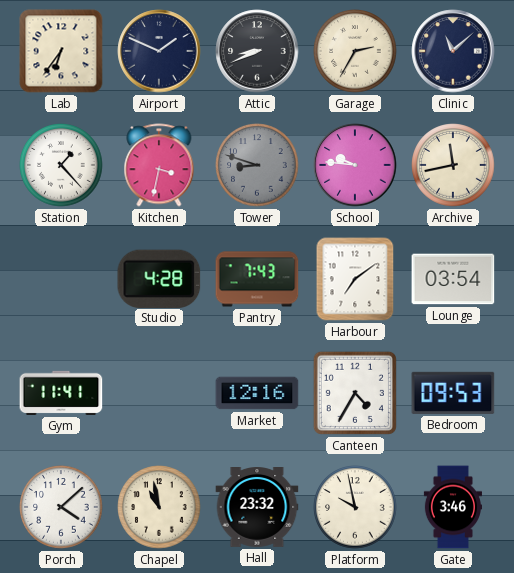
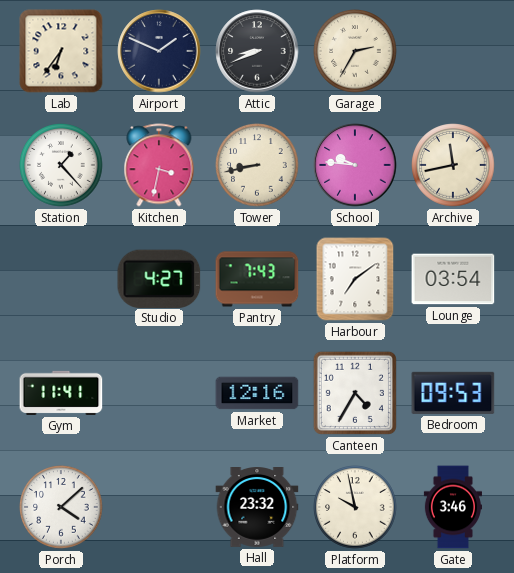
Clinic: 11:08 -> none
Tower: 8:48 -> 8:43
Tower dial: grey -> cream
Studio: 4:28 -> 4:27
Chapel: 10:58 -> none
